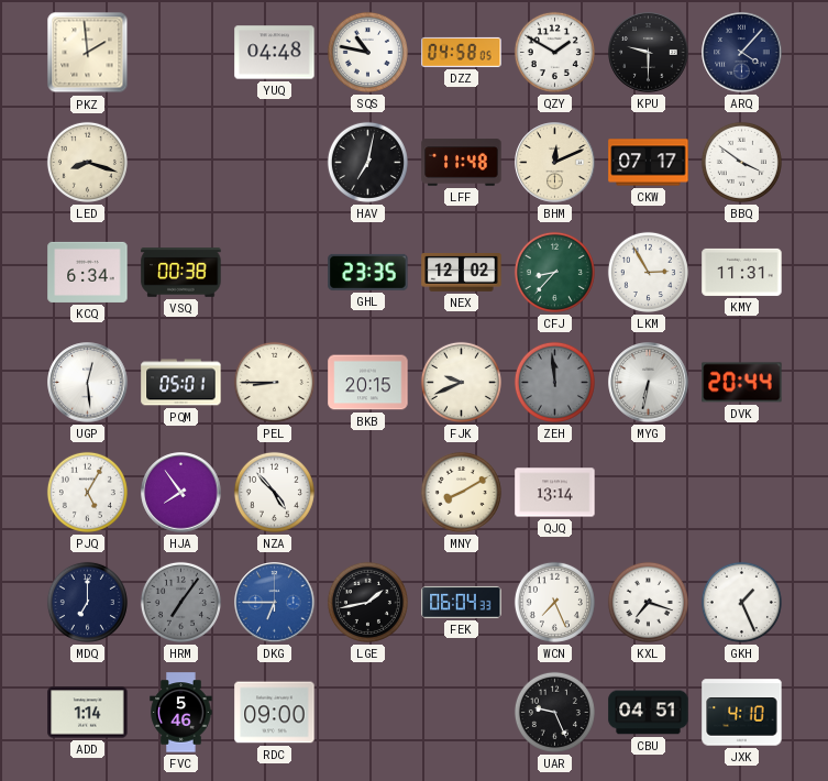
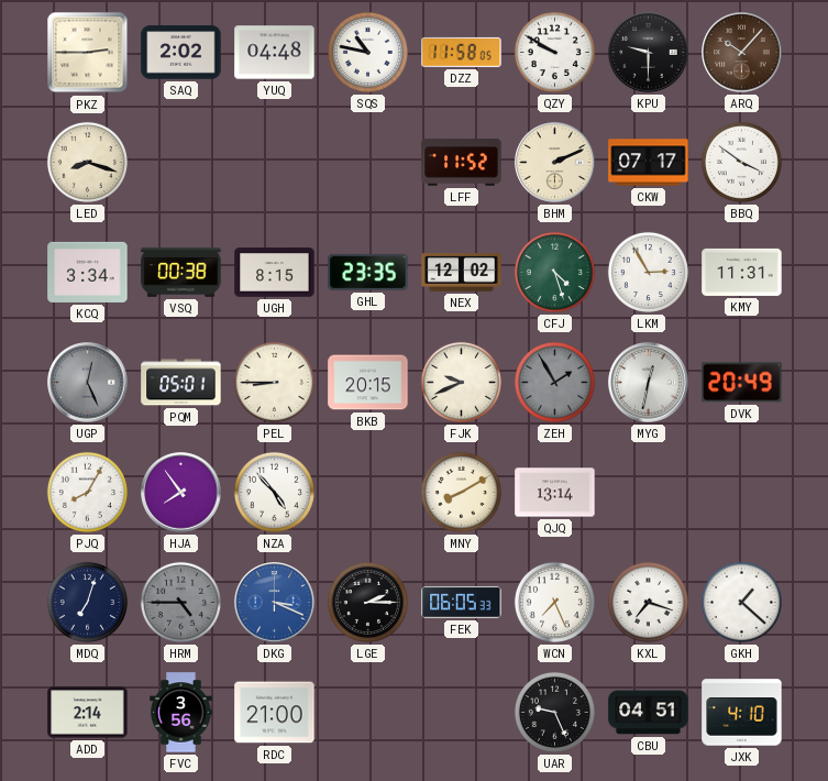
PKZ: 1:59 -> 2:45
SAQ: none -> 2:02
DZZ: 04:58 -> 11:58
QZY: 1:50 -> 9:50
ARQ: 4:07 -> 10:07
ARQ dial: navy -> brown
HAV: 7:02 -> none
LFF: 11:48 -> 11:52
BHM: 12:11 -> 2:11
KCQ: 6:34 -> 3:34
UGH: none -> 8:15
CFJ: 8:37 -> 4:27
UGP: 12:29 -> 12:26
UGP dial: white -> grey
ZEH: 11:59 -> 1:55
MYG: 6:32 -> 12:32
DVK: 20:44 -> 20:49
PJQ: 5:05 -> 8:05
MDQ: 7:00 -> 7:03
HRM: 7:06 -> 4:45
DKG: 6:45 -> 3:19
LGE: 1:43 -> 2:15
FEK: 06:04 -> 06:05
GKH: 1:26 -> 1:22
ADD: 1:14 -> 2:14
FVC: 5:46 -> 3:56
RDC: 09:00 -> 21:00
